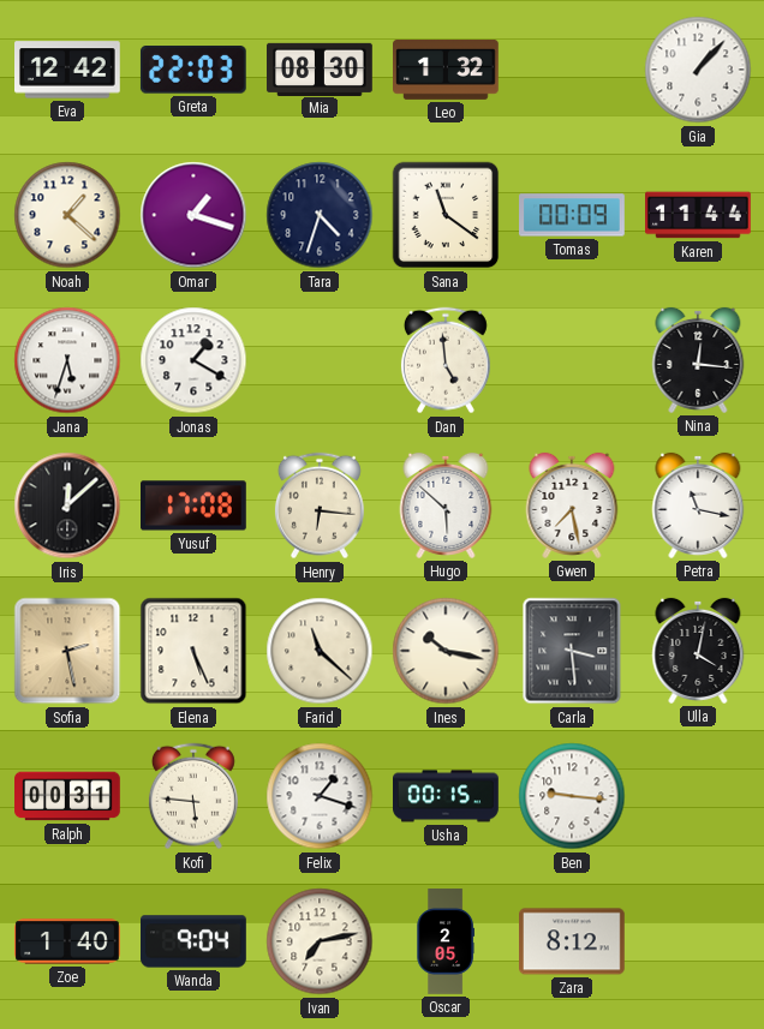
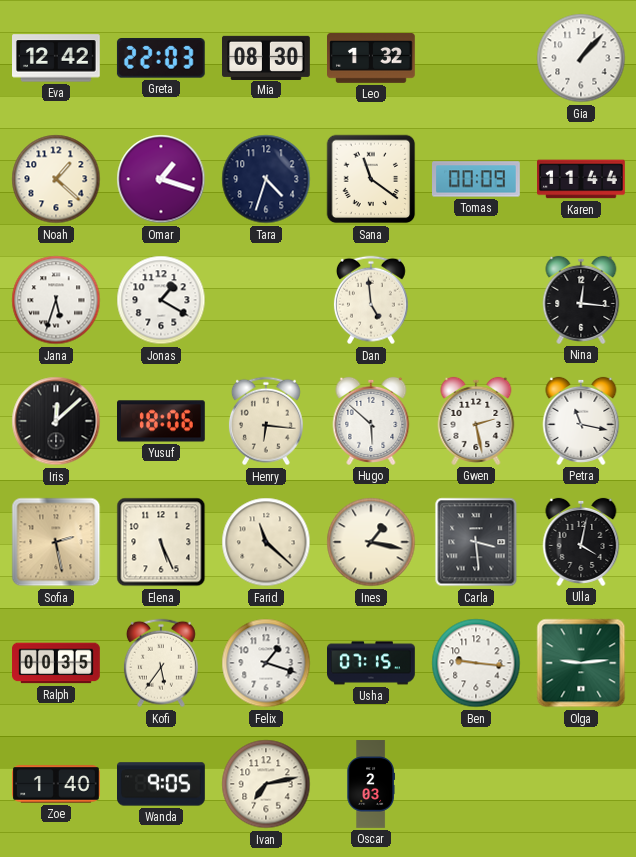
Yusuf: 17:08 -> 18:06
Gwen: 7:28 -> 2:28
Ines: 10:17 -> 1:17
Ralph: 00:31 -> 00:35
Kofi: 5:46 -> 5:36
Usha: 00:15 -> 07:15
Olga: none -> 9:14
Wanda: 9:04 -> 9:05
Oscar: 2:05 -> 2:03
Zara: 8:12 -> none
